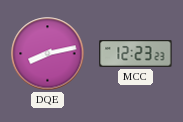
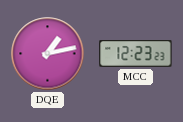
DQE: 8:13 -> 1:13
